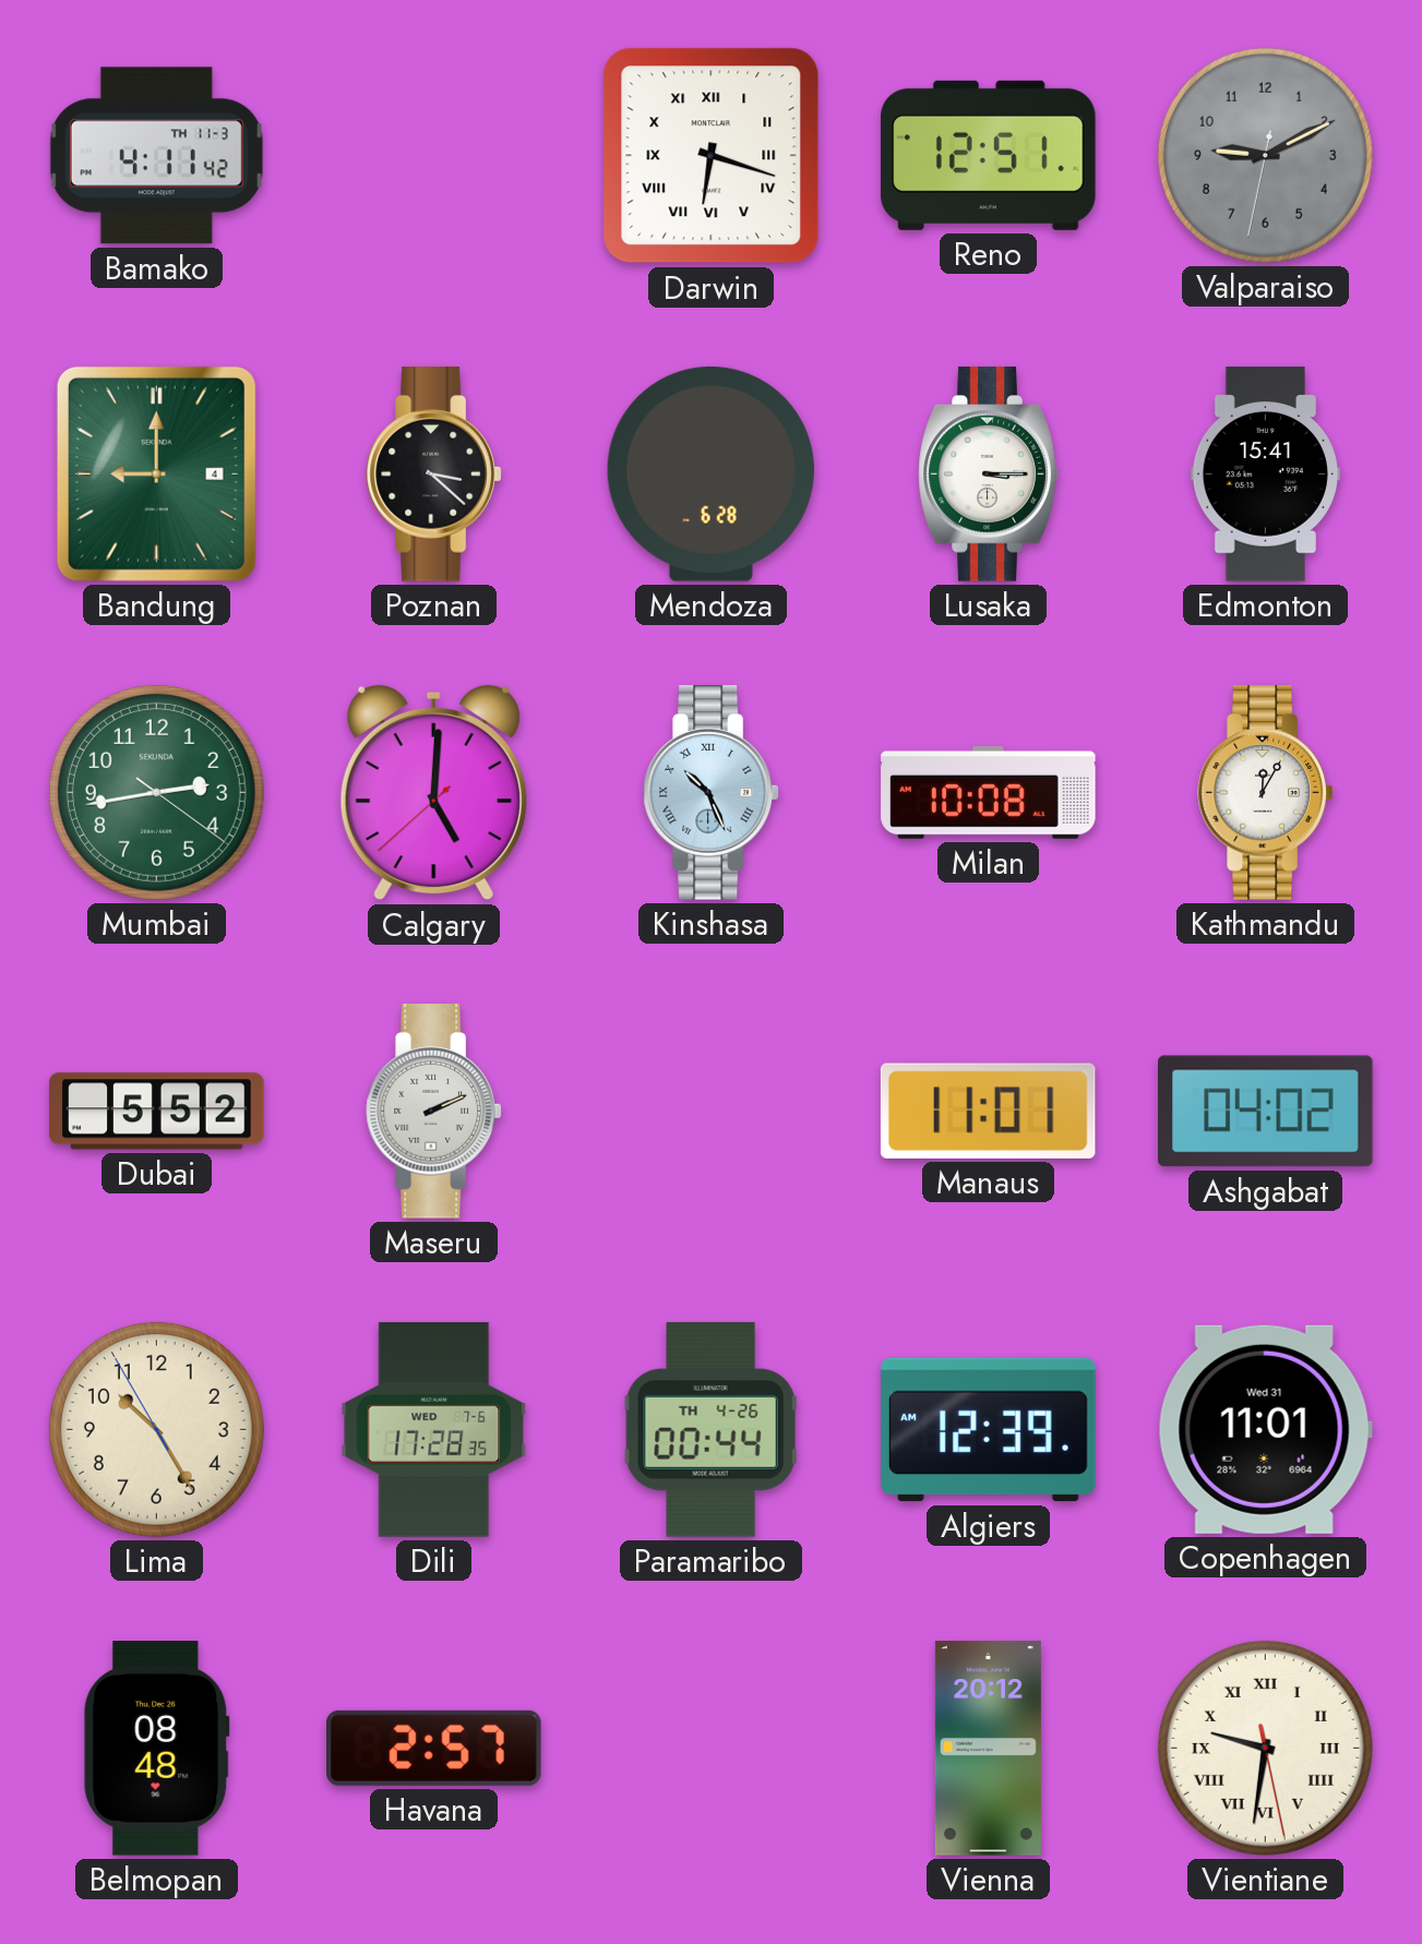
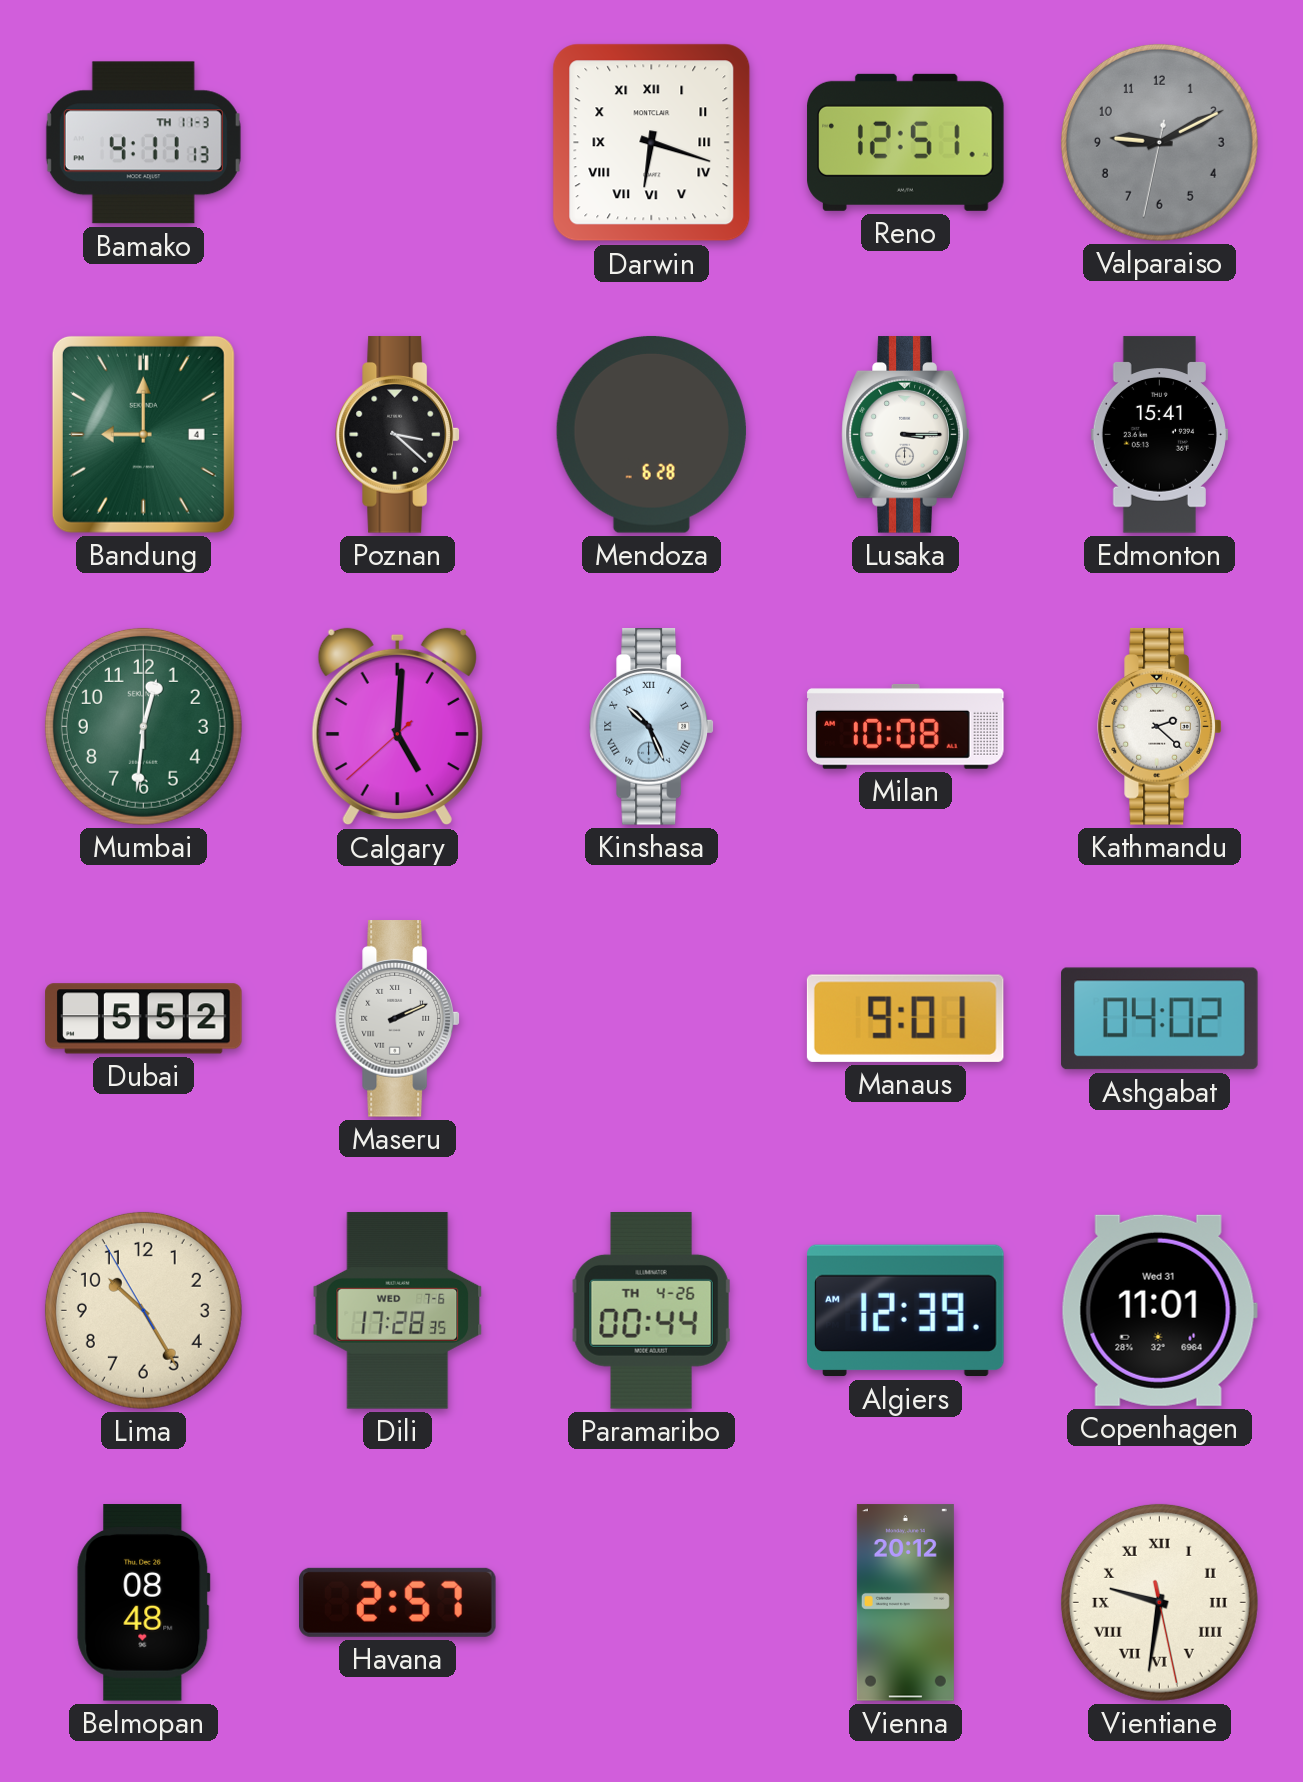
Bamako: 4:11:42 -> 4:11:13
Mumbai: 2:43 -> 12:31
Kathmandu: 12:05 -> 2:22
Manaus: 11:01 -> 9:01
